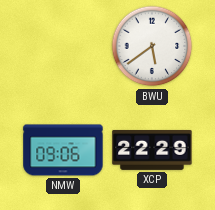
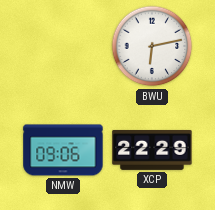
BWU: 5:39 -> 6:13
